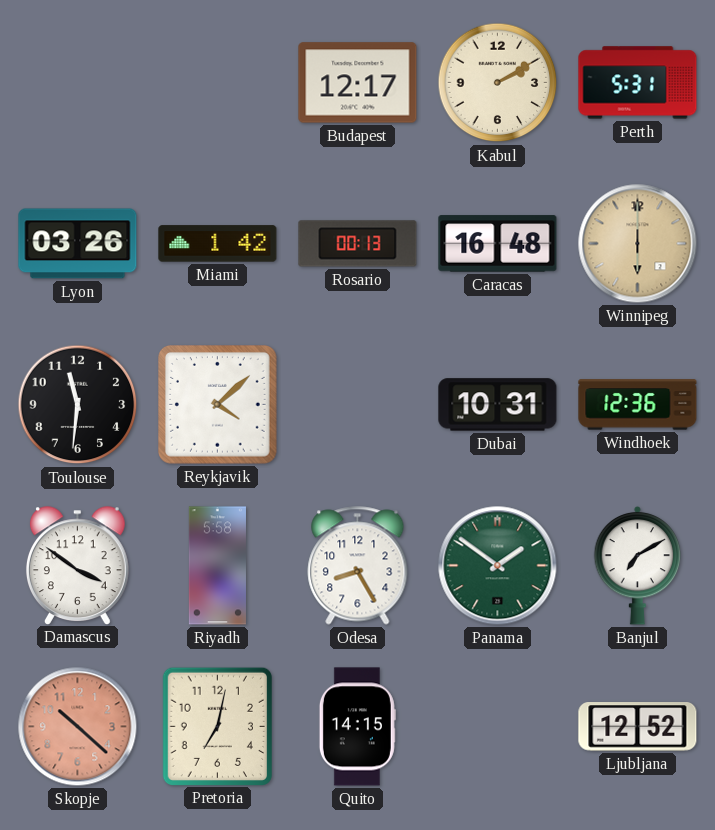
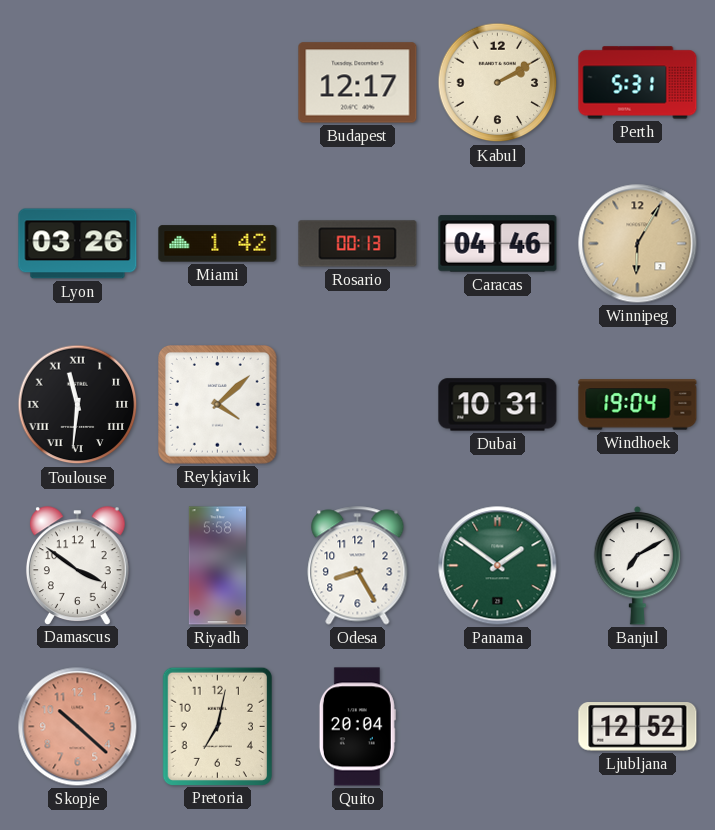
Caracas: 16:48 -> 04:46
Winnipeg: 6:00 -> 6:05
Toulouse numerals: Arabic -> Roman
Windhoek: 12:36 -> 19:04
Quito: 14:15 -> 20:04
